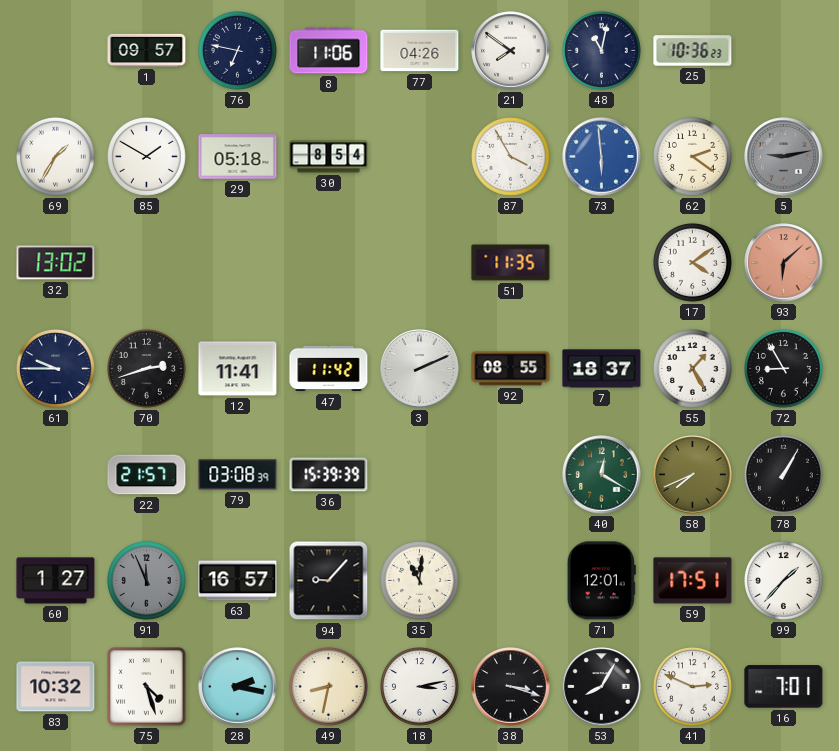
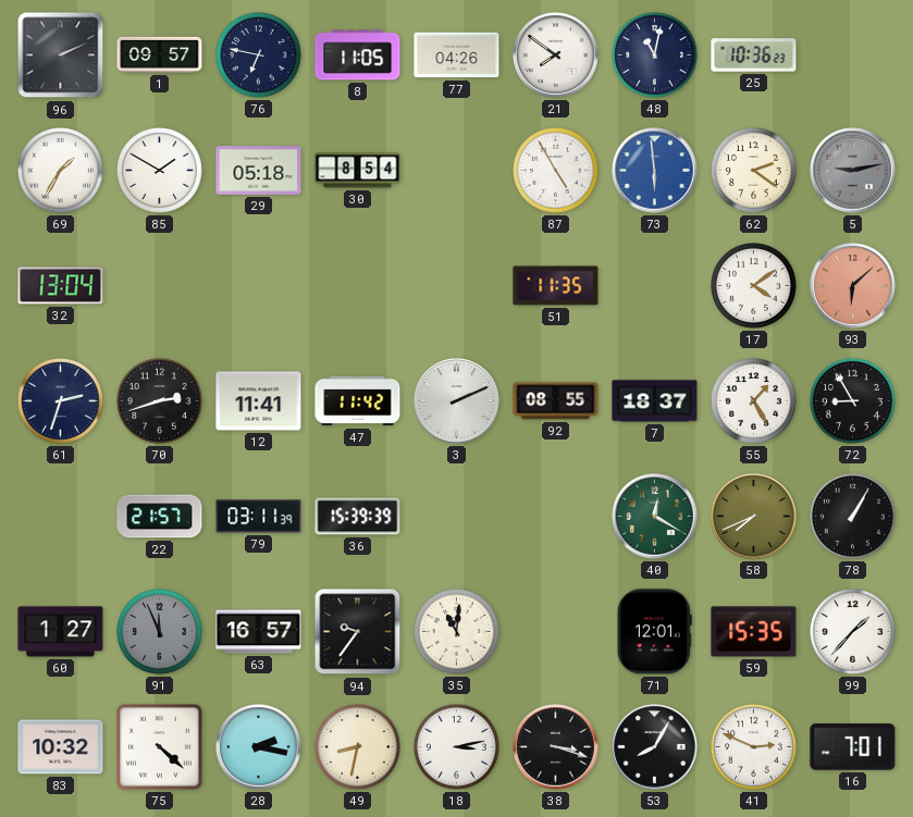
96: none -> 2:11
8: 11:06 -> 11:05
87: 3:55 -> 4:55
32: 13:02 -> 13:04
61: 9:45 -> 2:33
79: 03:08 -> 03:11
94: 9:07 -> 9:36
59: 17:51 -> 15:35
75: 4:27 -> 4:22
